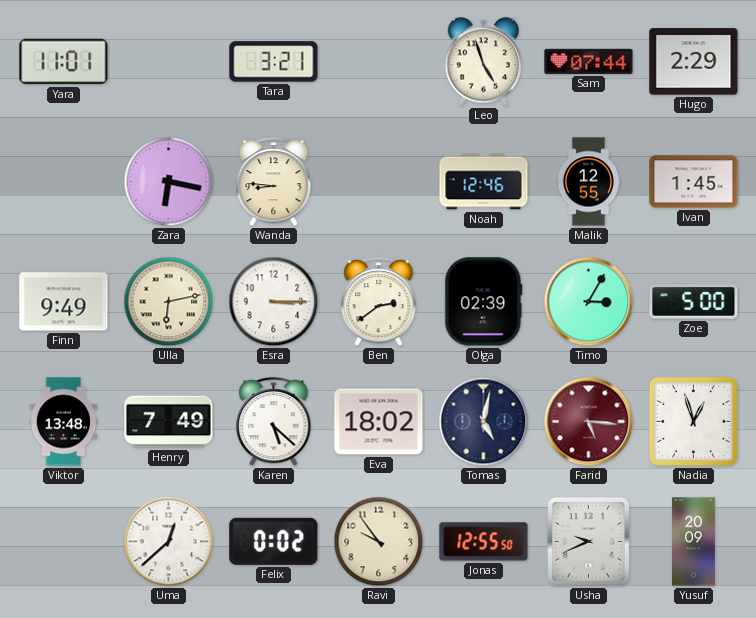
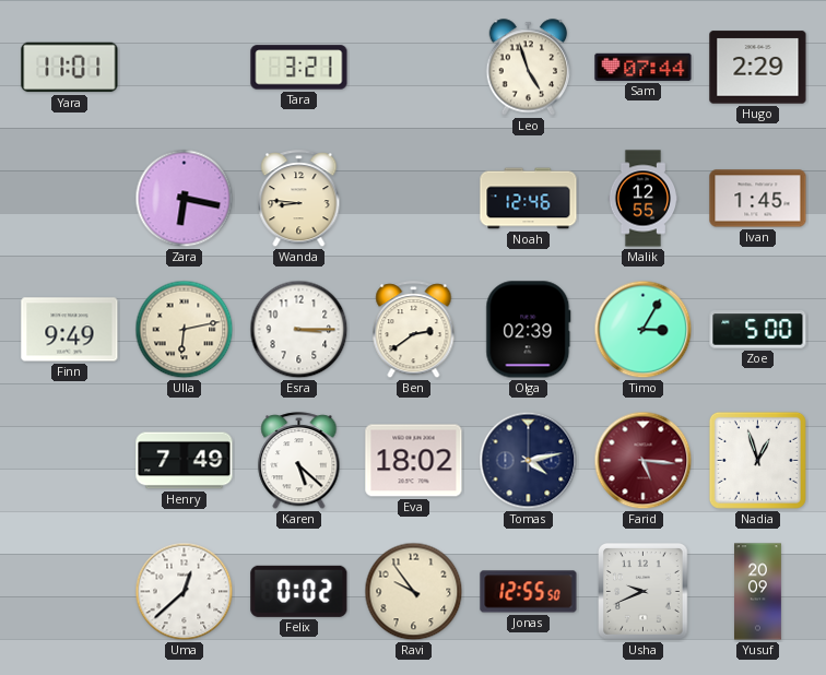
Viktor: 13:48 -> none
Tomas: 5:02 -> 4:13
